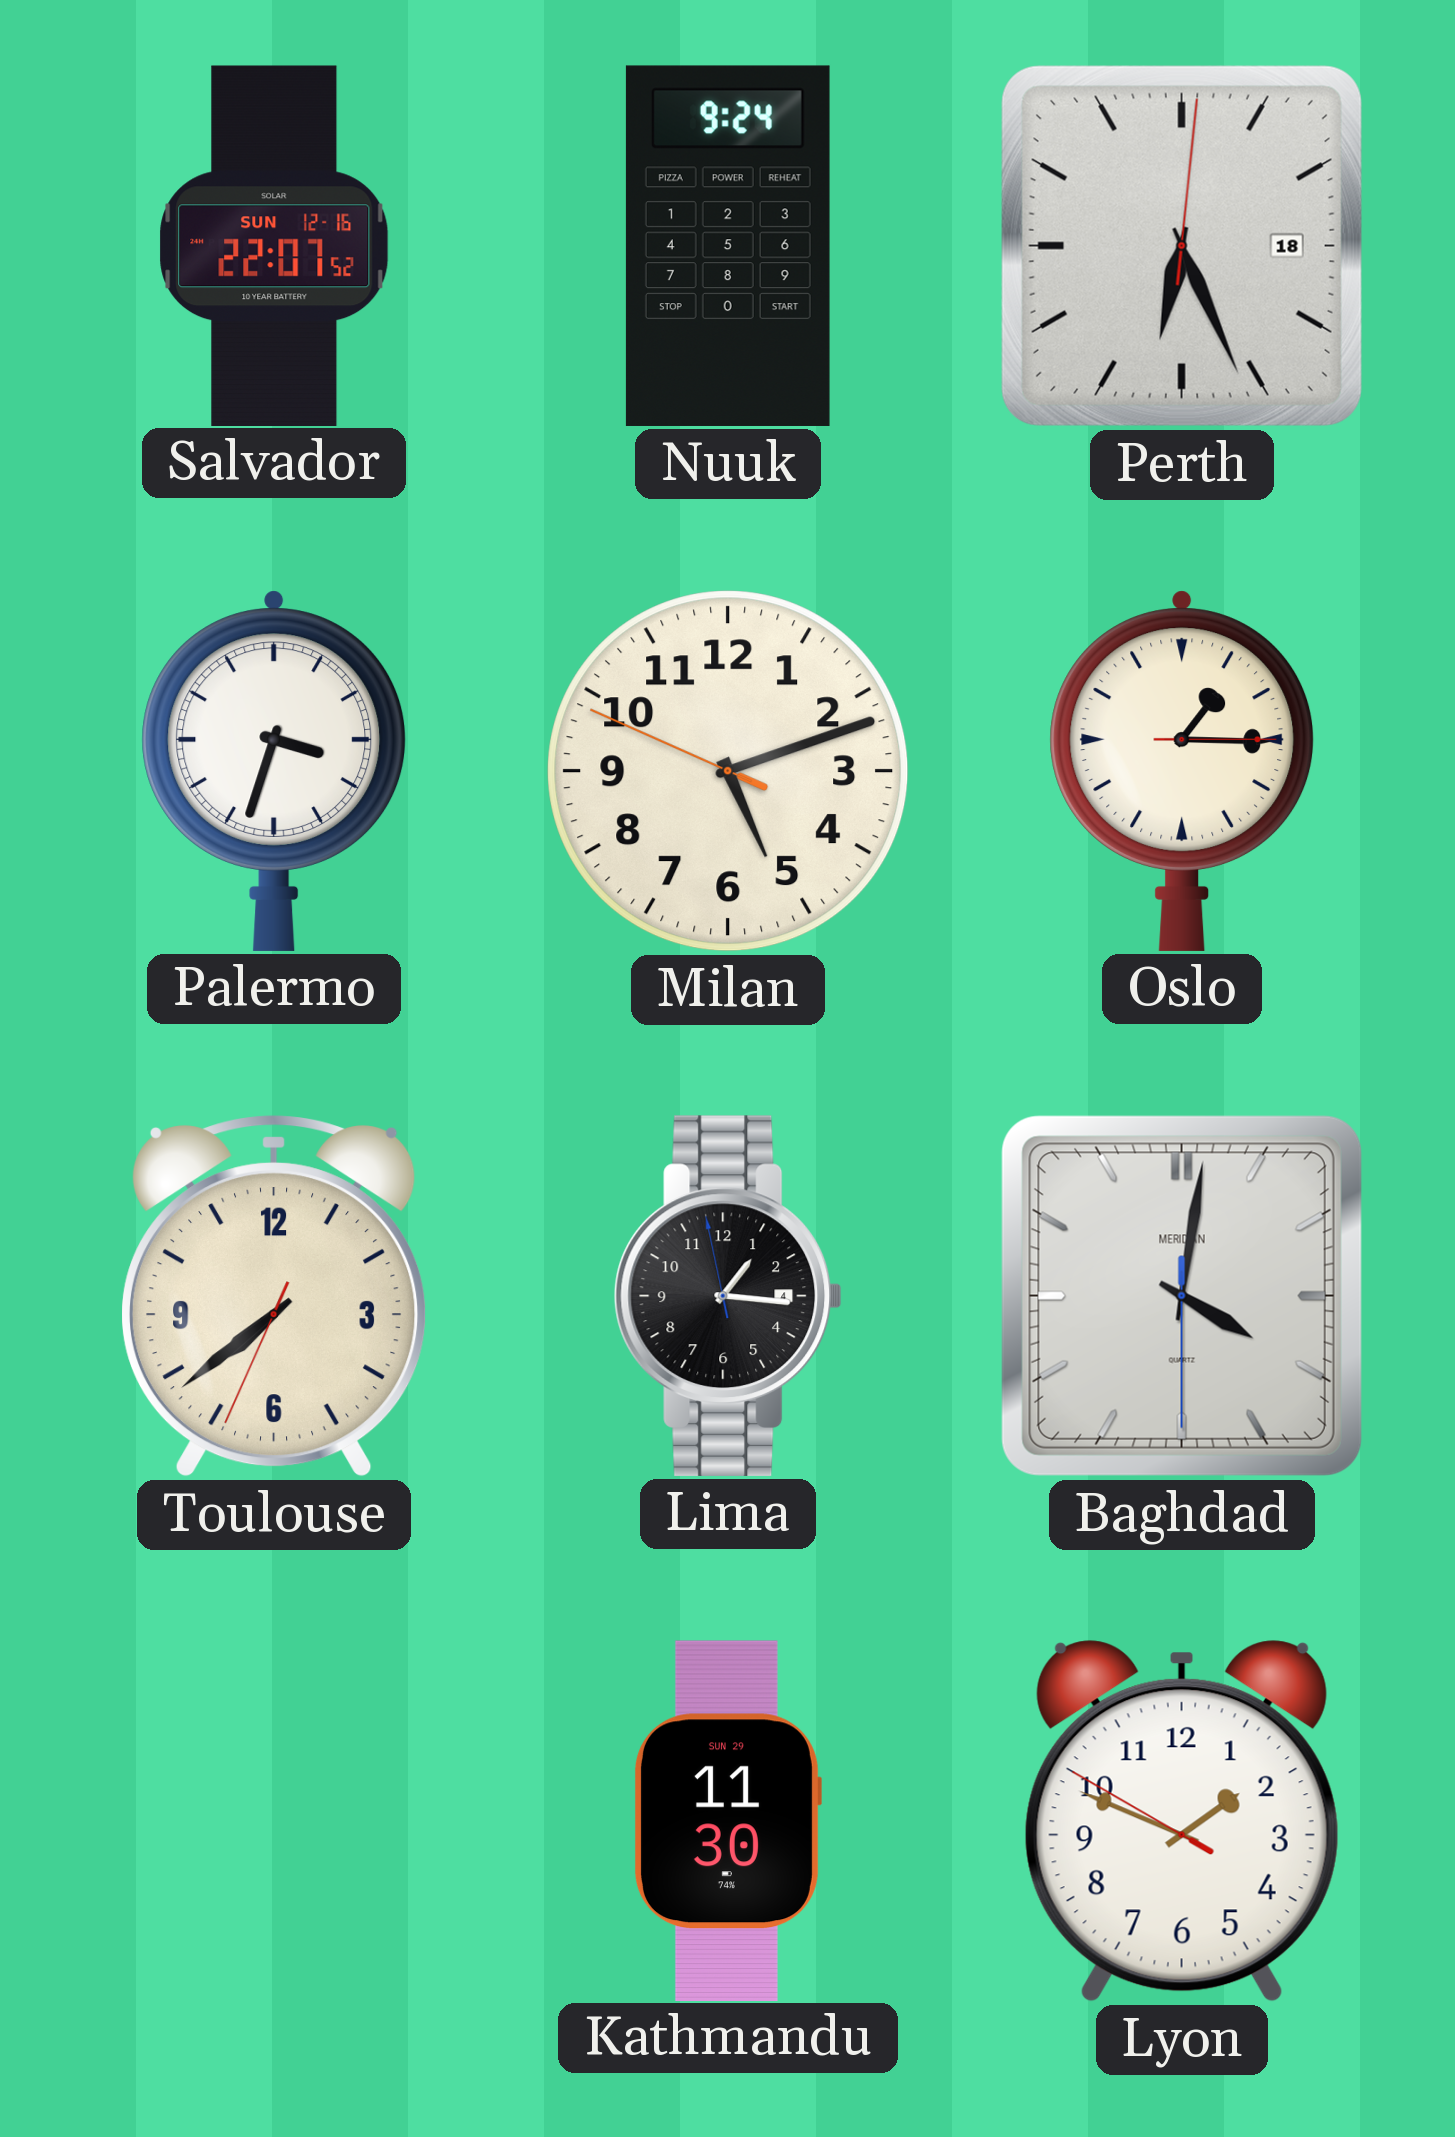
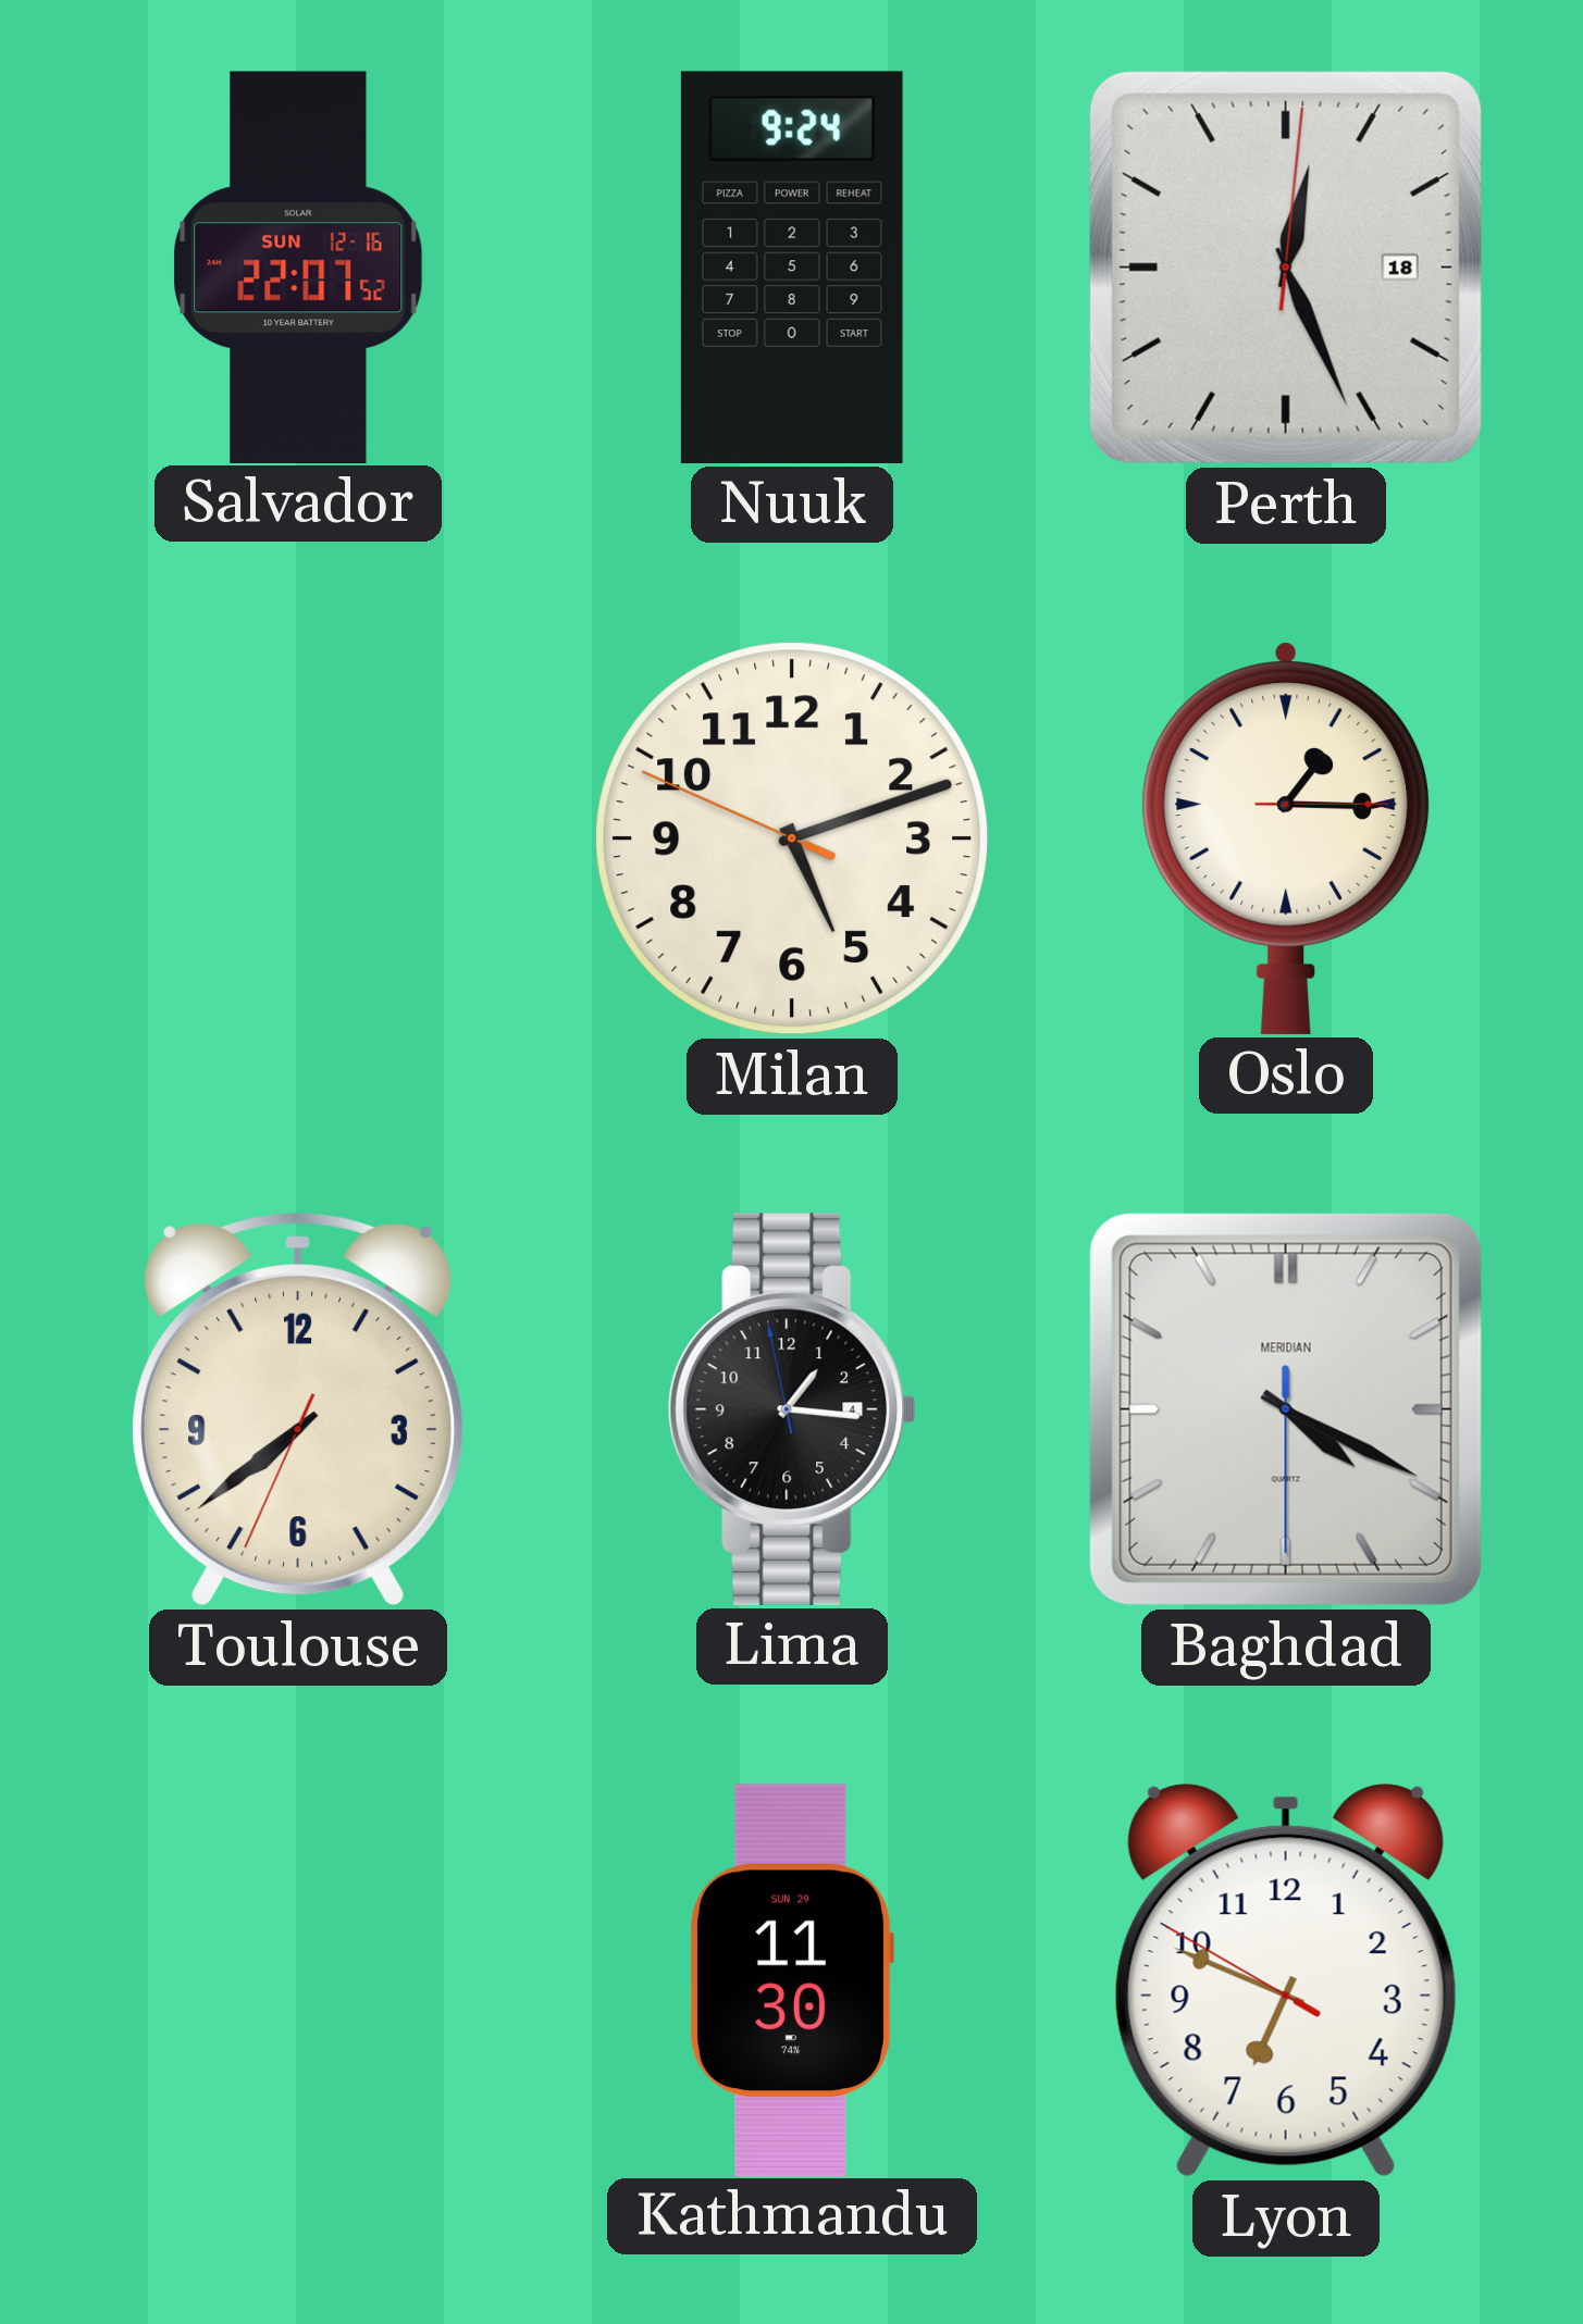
Perth: 6:26 -> 12:26
Palermo: 3:33 -> none
Baghdad: 4:01 -> 4:19
Lyon: 1:48 -> 6:48
